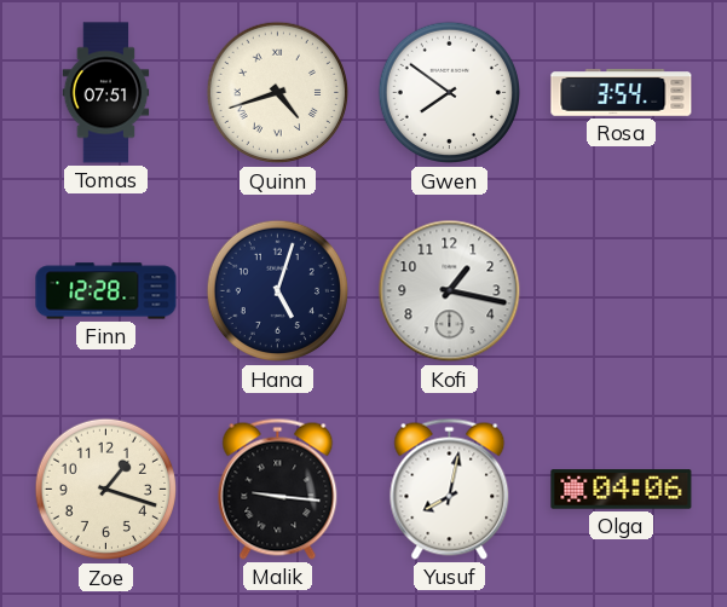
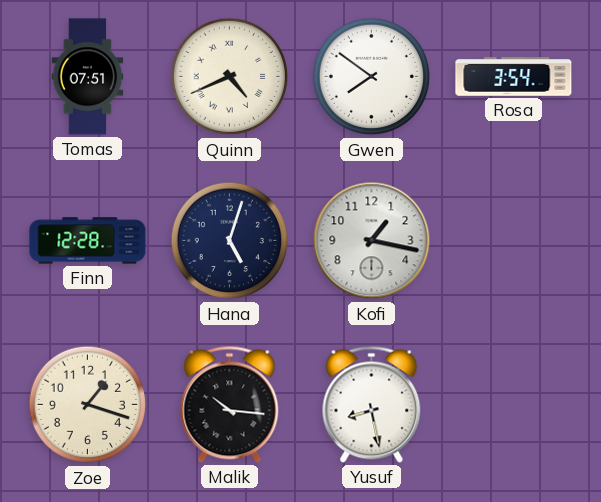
Quinn: 4:42 -> 4:41
Malik: 9:16 -> 10:16
Yusuf: 8:02 -> 8:28
Olga: 04:06 -> none
